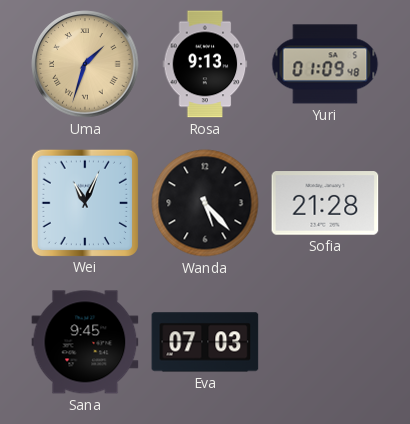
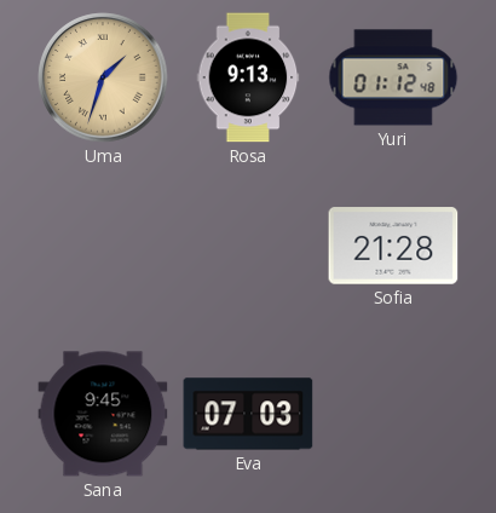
Yuri: 01:09 -> 01:12
Wei: 11:04 -> none
Wanda: 5:23 -> none
